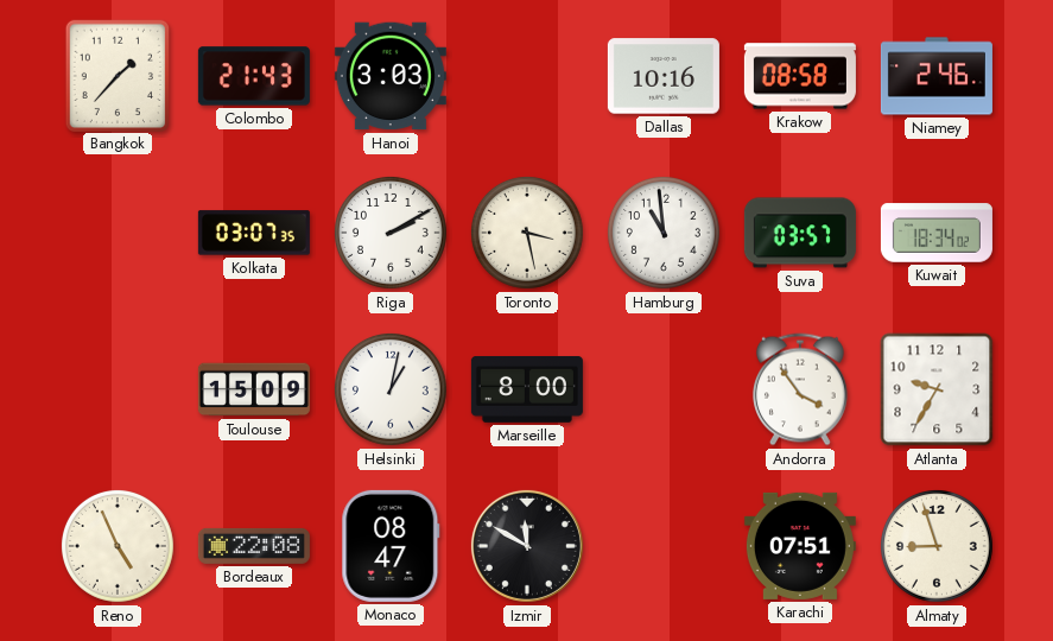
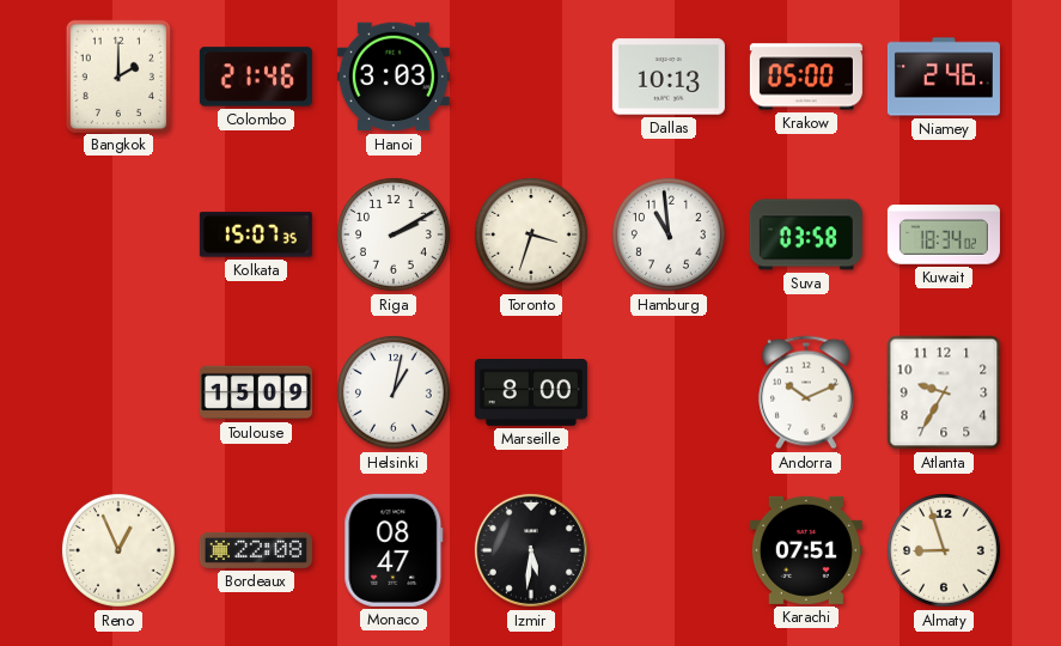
Bangkok: 1:37 -> 2:00
Colombo: 21:43 -> 21:46
Dallas: 10:16 -> 10:13
Krakow: 08:58 -> 05:00
Kolkata: 03:07 -> 15:07
Toronto: 3:28 -> 3:33
Suva: 03:57 -> 03:58
Andorra: 3:54 -> 10:11
Reno: 4:56 -> 12:56
Izmir: 11:50 -> 5:31
